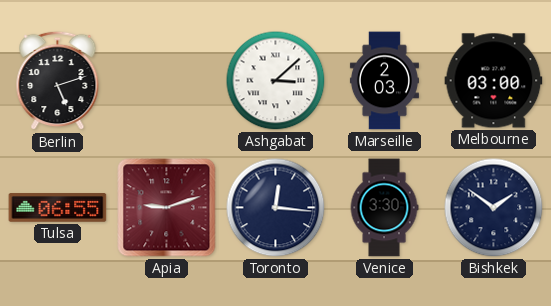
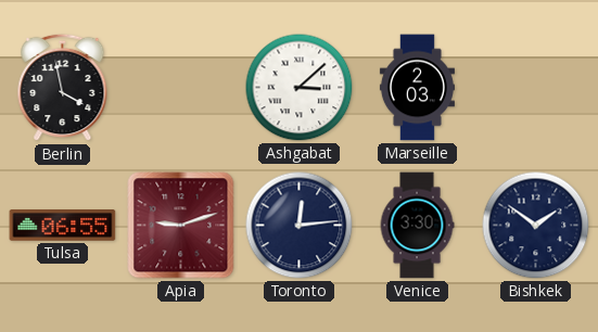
Berlin: 5:12 -> 3:58
Melbourne: 03:00 -> none
Toronto: 12:16 -> 12:14
